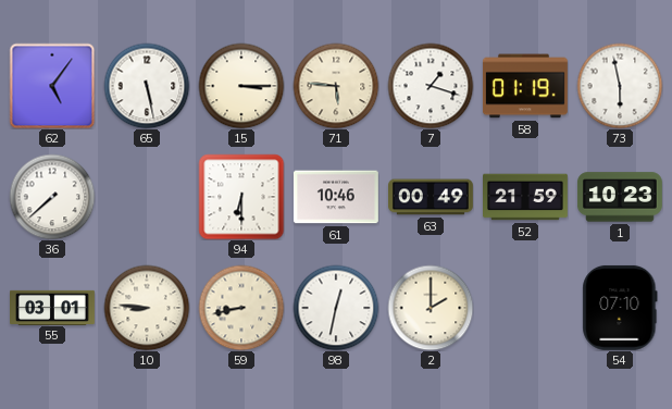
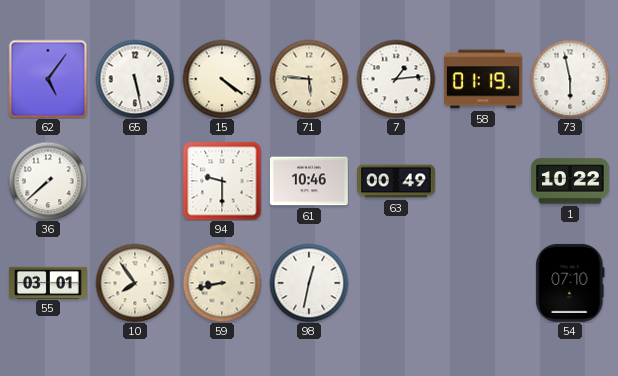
15: 3:15 -> 4:21
7: 1:18 -> 1:14
94: 6:30 -> 9:30
52: 21:59 -> none
1: 10:23 -> 10:22
10: 8:46 -> 7:54
2: 2:00 -> none
